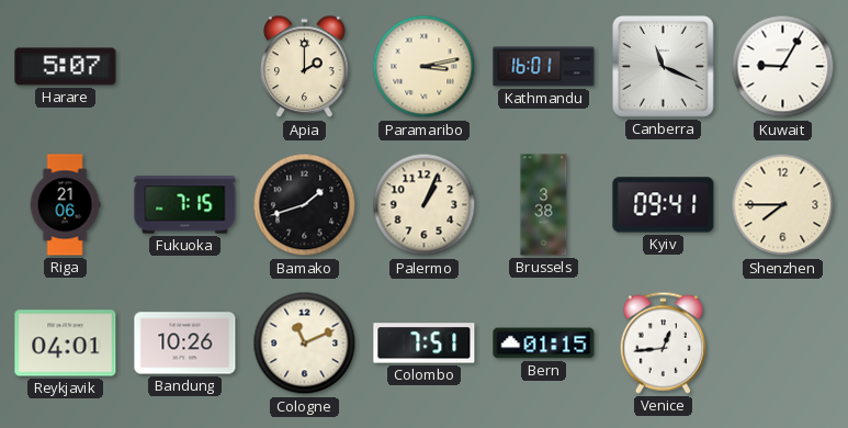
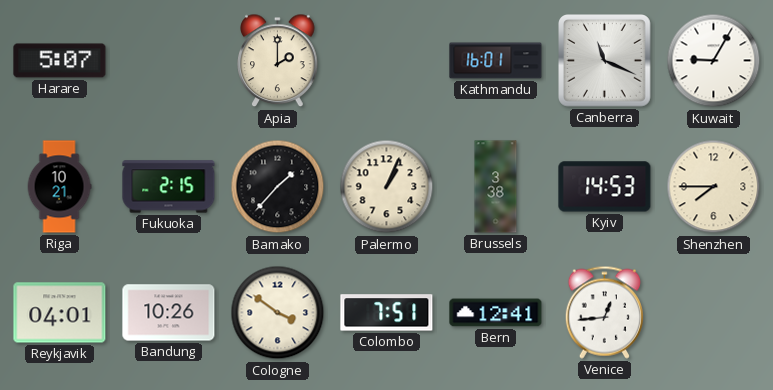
Paramaribo: 3:13 -> none
Riga: 21:06 -> 10:21
Fukuoka: 7:15 -> 2:15
Bamako: 1:42 -> 1:37
Kyiv: 09:41 -> 14:53
Cologne: 11:11 -> 3:51
Bern: 01:15 -> 12:41
